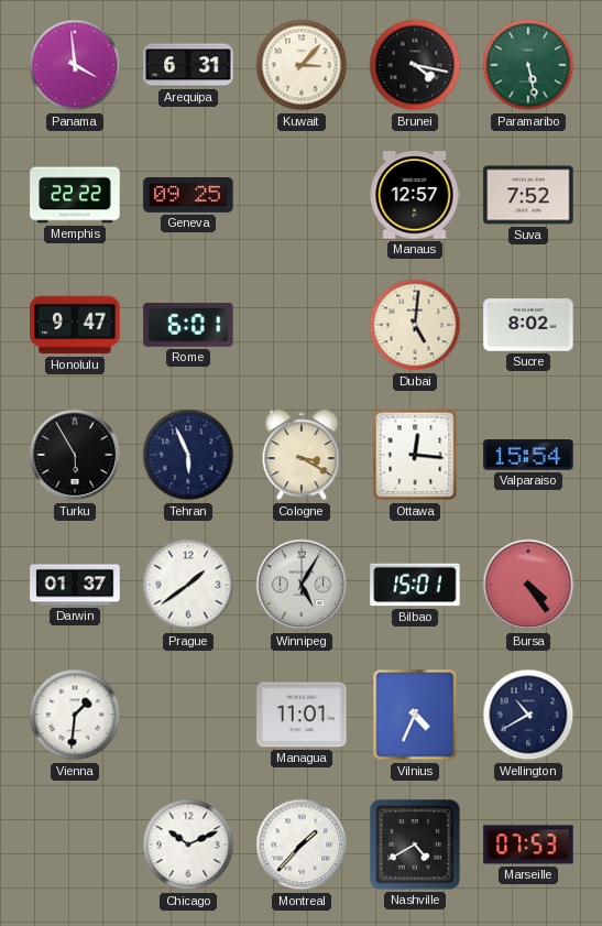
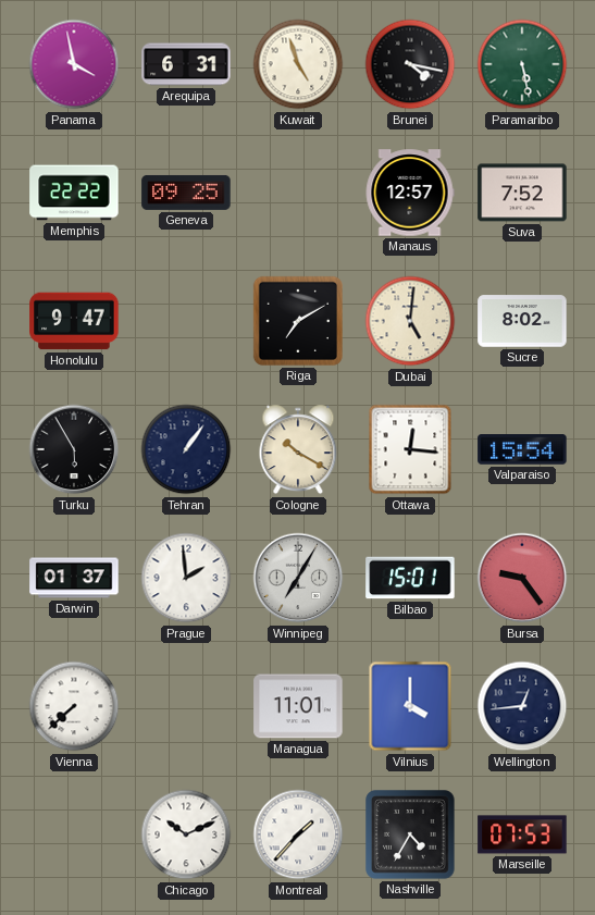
Panama: 3:59 -> 3:58
Kuwait: 3:07 -> 4:57
Rome: 6:01 -> none
Riga: none -> 7:10
Tehran: 5:56 -> 1:06
Cologne: 3:20 -> 10:20
Prague: 1:39 -> 1:59
Winnipeg: 5:05 -> 7:05
Bursa: 4:24 -> 9:24
Vienna: 1:31 -> 7:38
Vilnius: 4:34 -> 4:00
Wellington: 10:40 -> 12:44
Nashville: 4:40 -> 4:35
